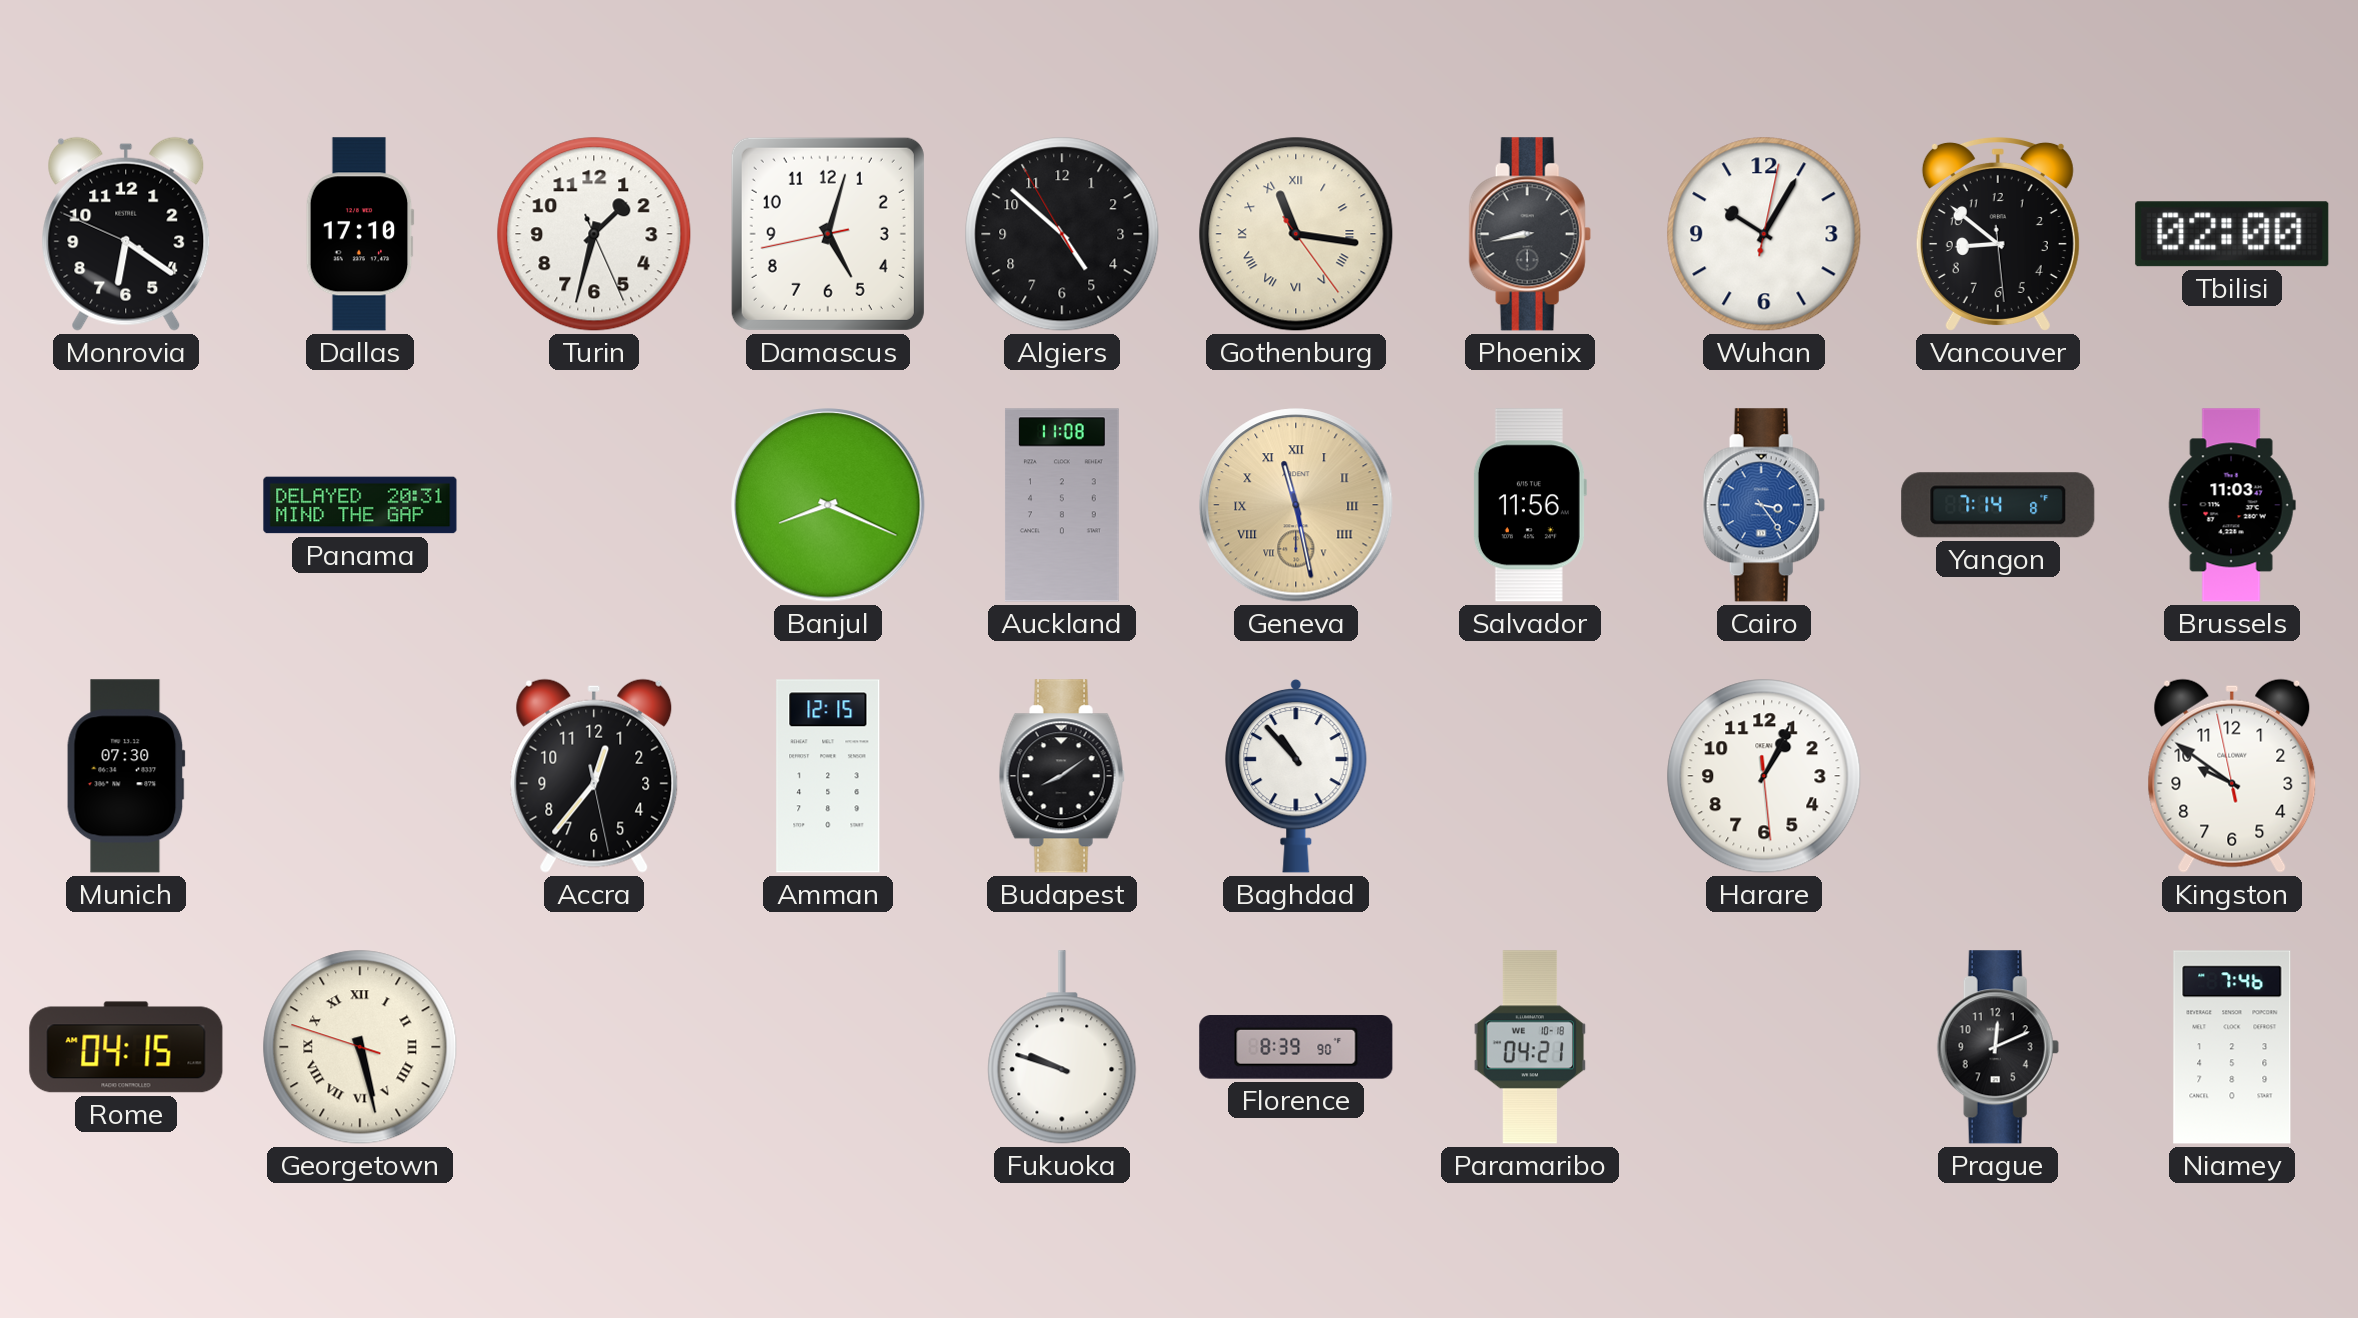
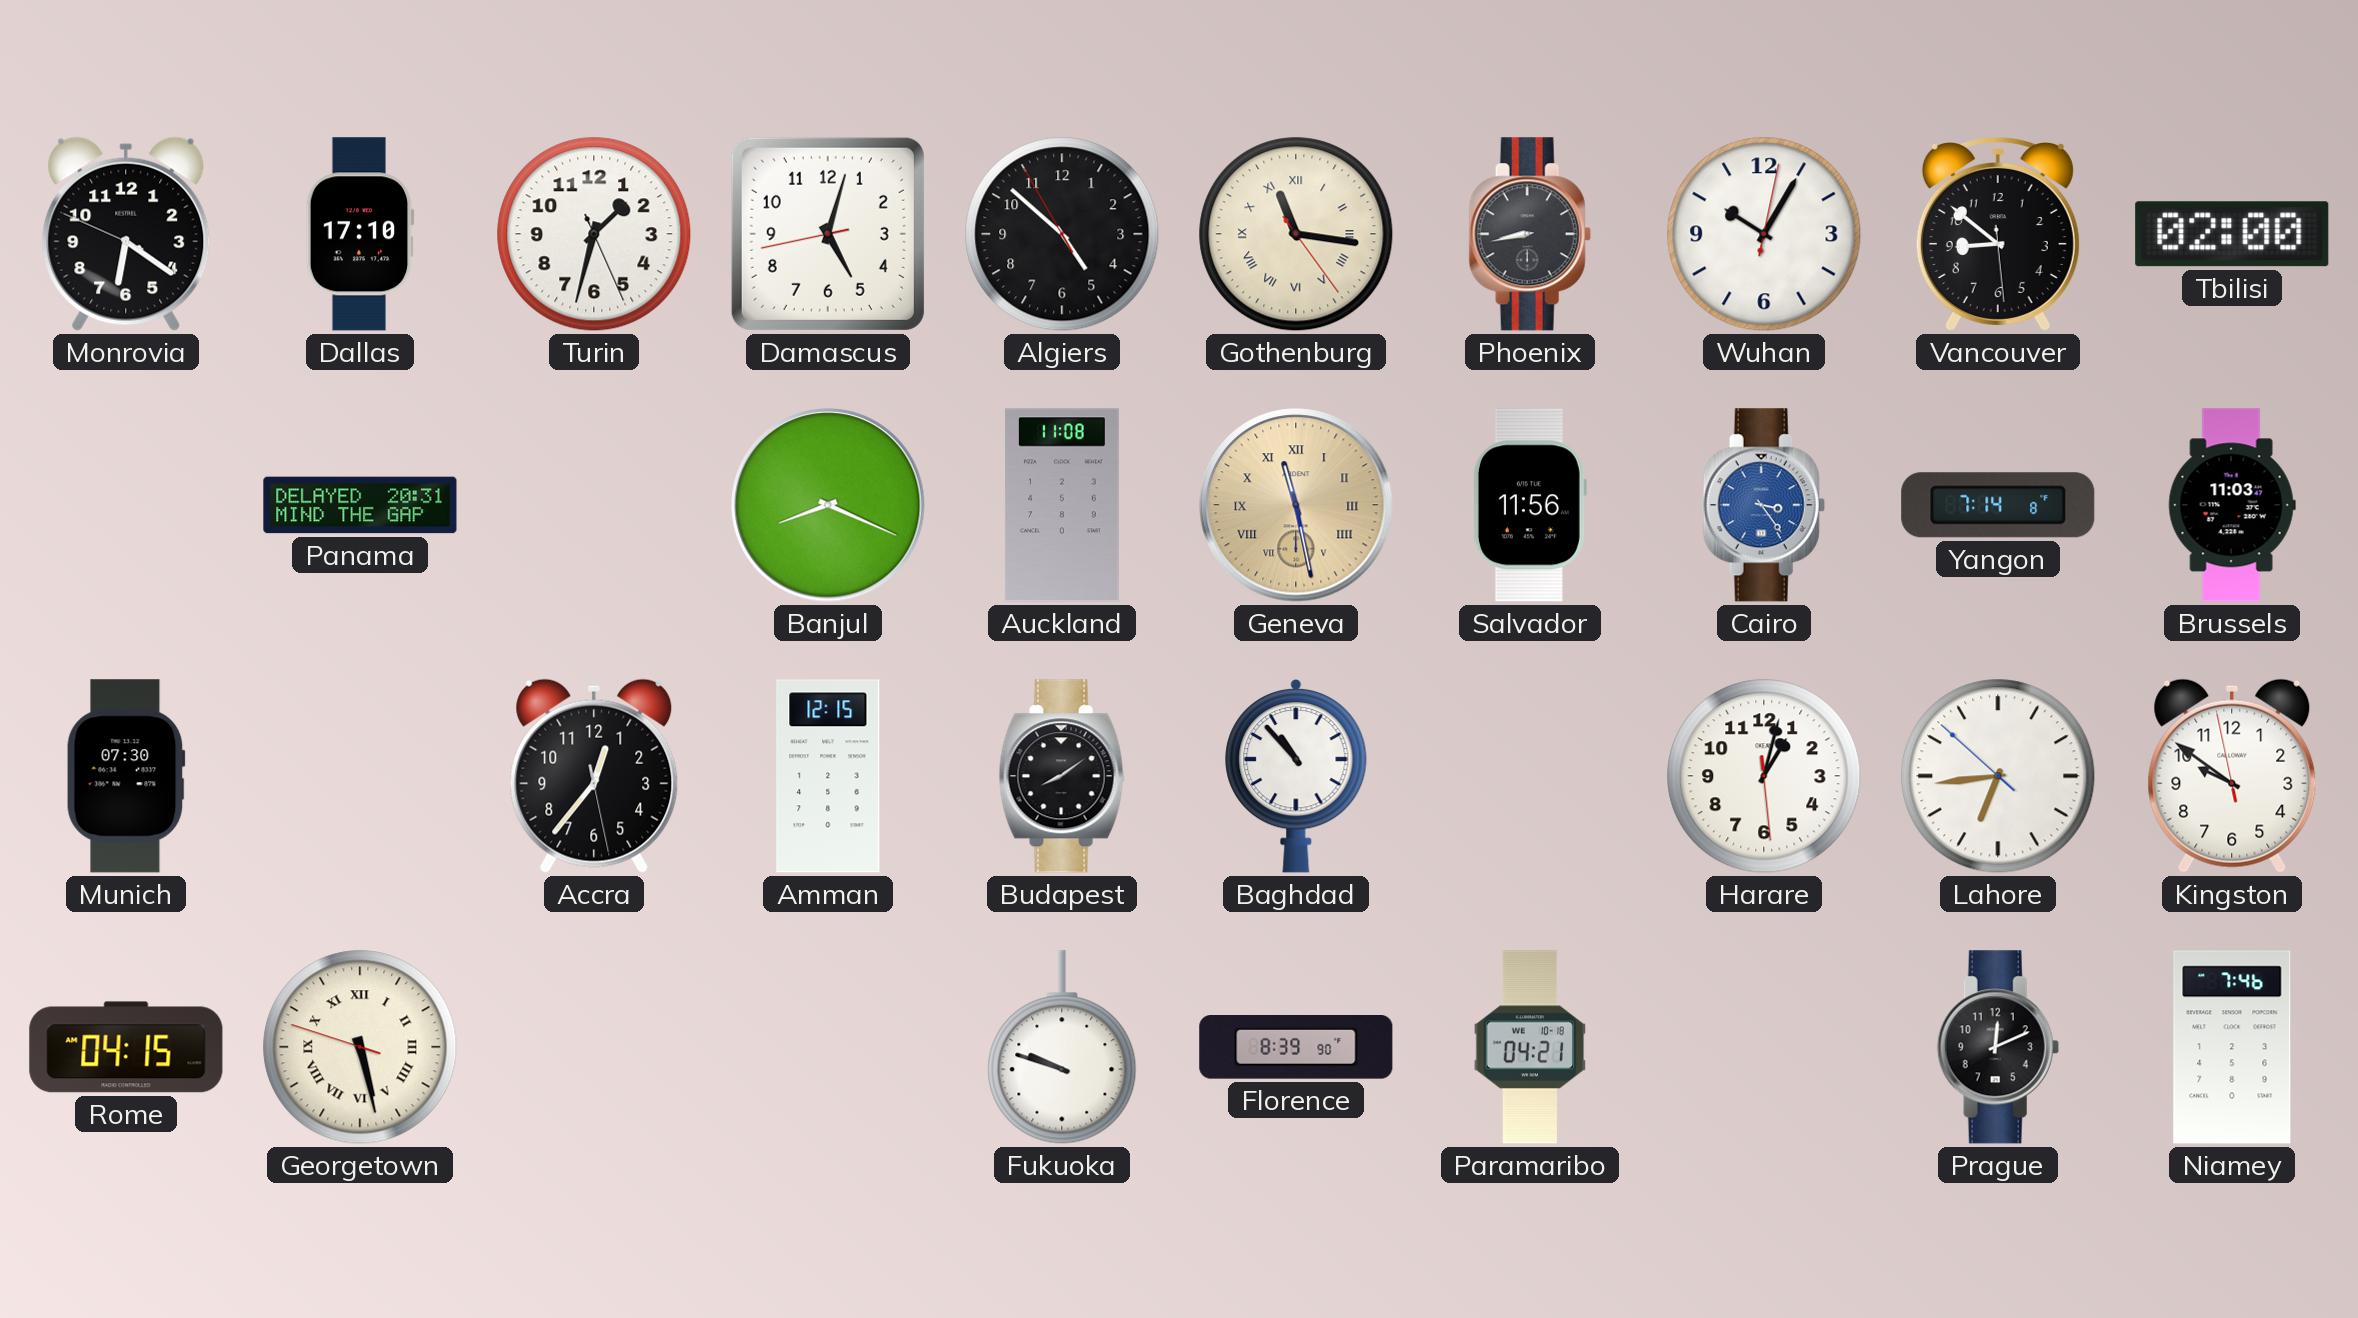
Harare: 1:04 -> 1:02
Lahore: none -> 6:43
